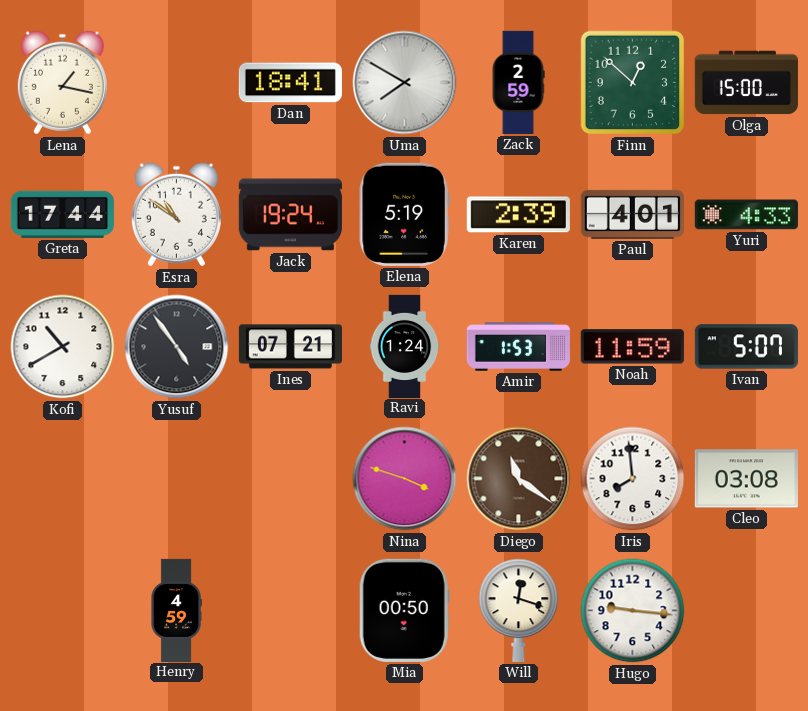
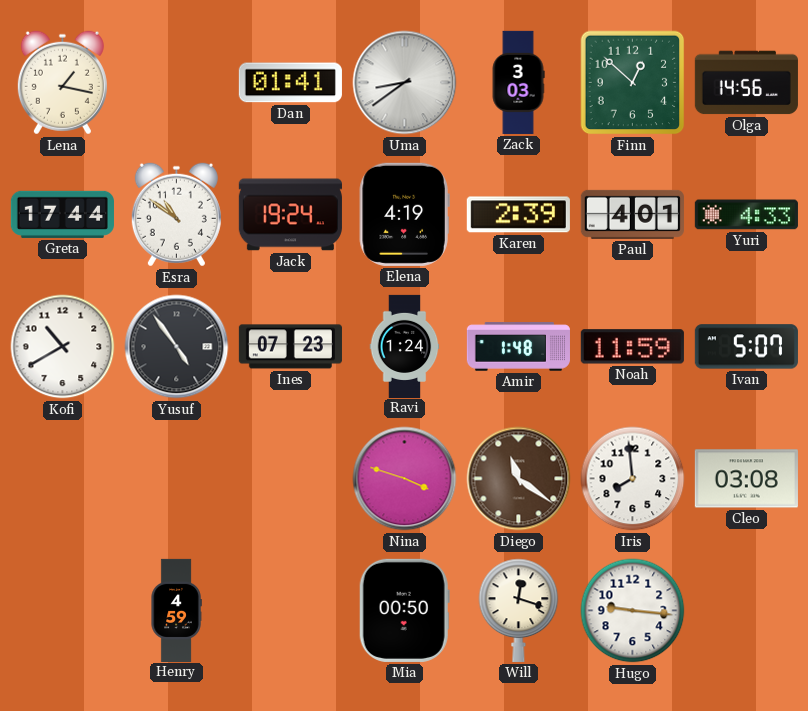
Dan: 18:41 -> 01:41
Uma: 7:50 -> 8:39
Zack: 2:59 -> 3:03
Olga: 15:00 -> 14:56
Elena: 5:19 -> 4:19
Ines: 07:21 -> 07:23
Amir: 1:53 -> 1:48
